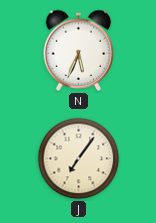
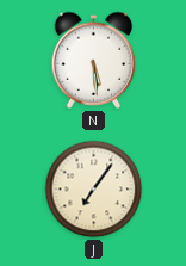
N: 5:34 -> 5:29
